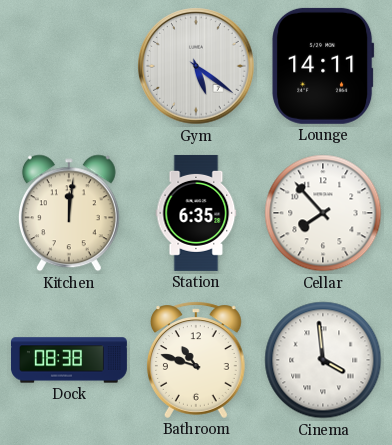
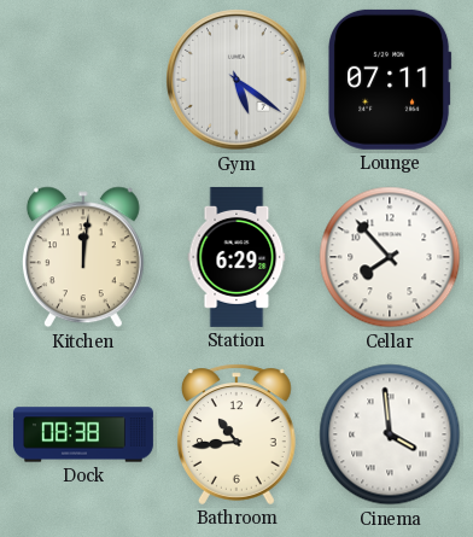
Lounge: 14:11 -> 07:11
Station: 6:35 -> 6:29
Bathroom: 10:48 -> 10:44
